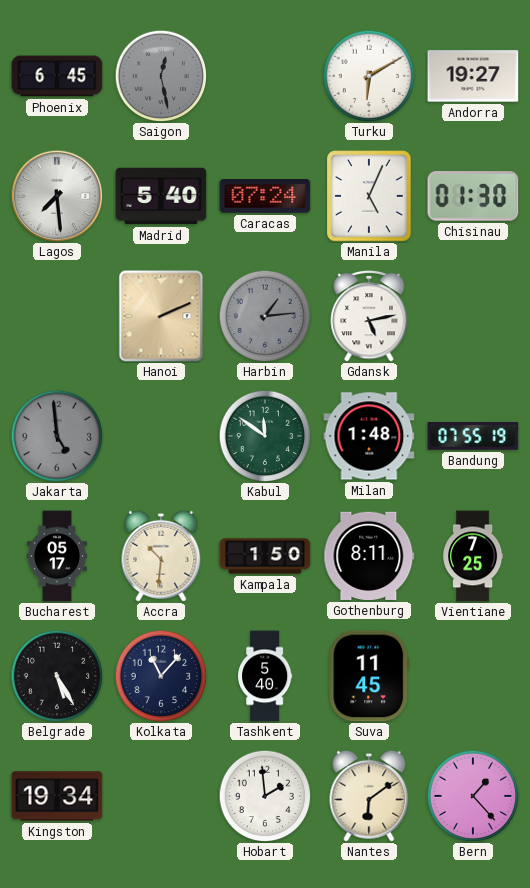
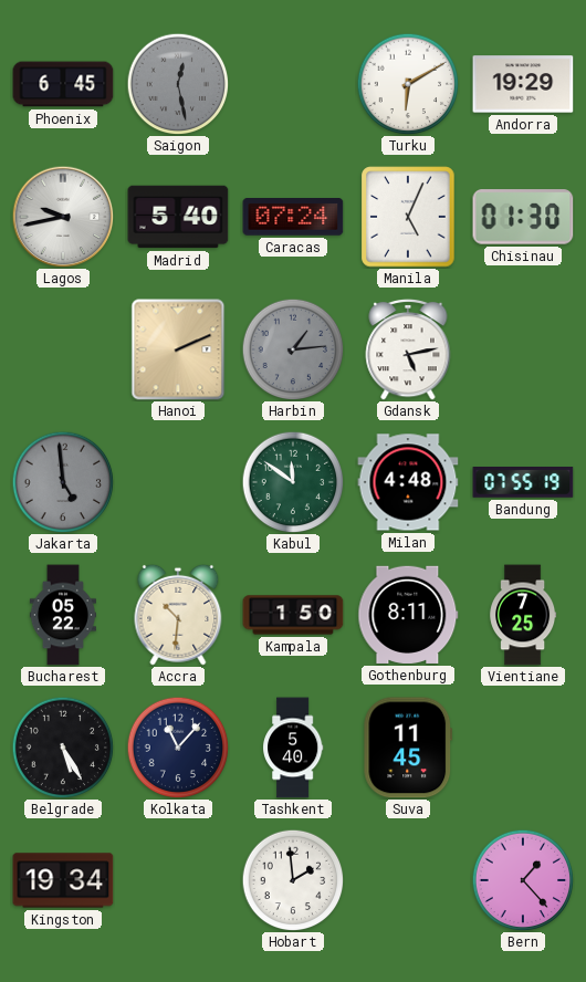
Andorra: 19:27 -> 19:29
Lagos: 7:29 -> 9:43
Milan: 1:48 -> 4:48
Bucharest: 05:17 -> 05:22
Nantes: 6:09 -> none
